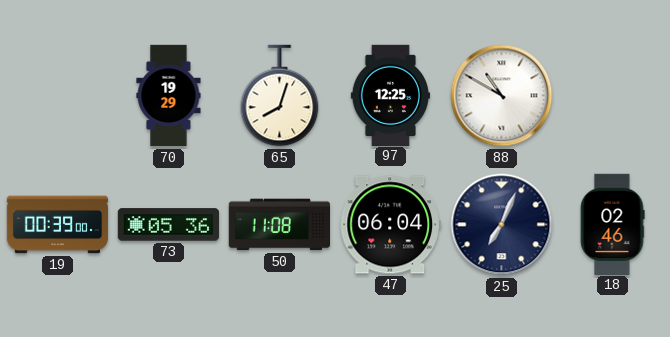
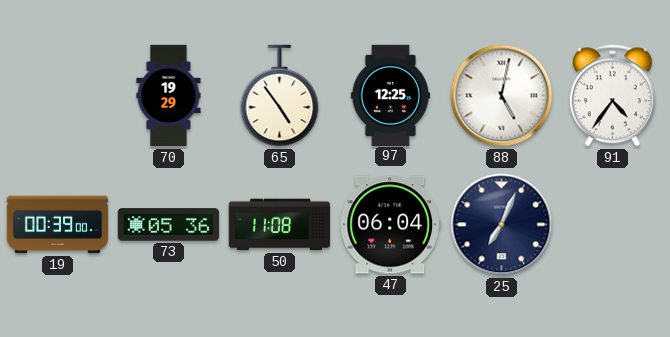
65: 8:03 -> 4:54
88: 10:50 -> 5:02
91: none -> 4:36
18: 02:46 -> none
